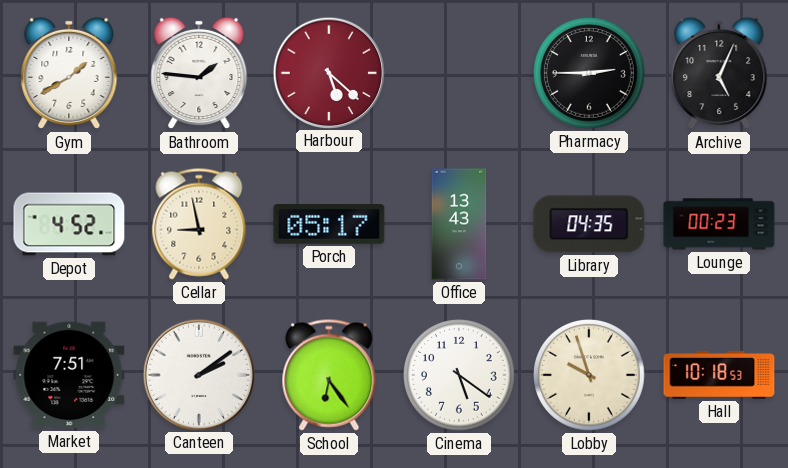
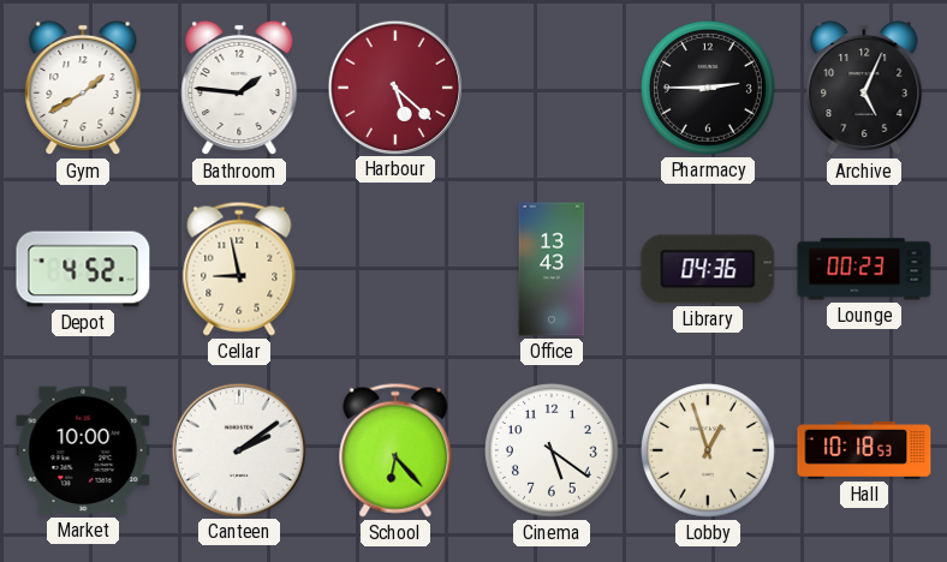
Porch: 05:17 -> none
Library: 04:35 -> 04:36
Market: 7:51 -> 10:00
School: 6:24 -> 6:23
Lobby: 9:57 -> 12:57
